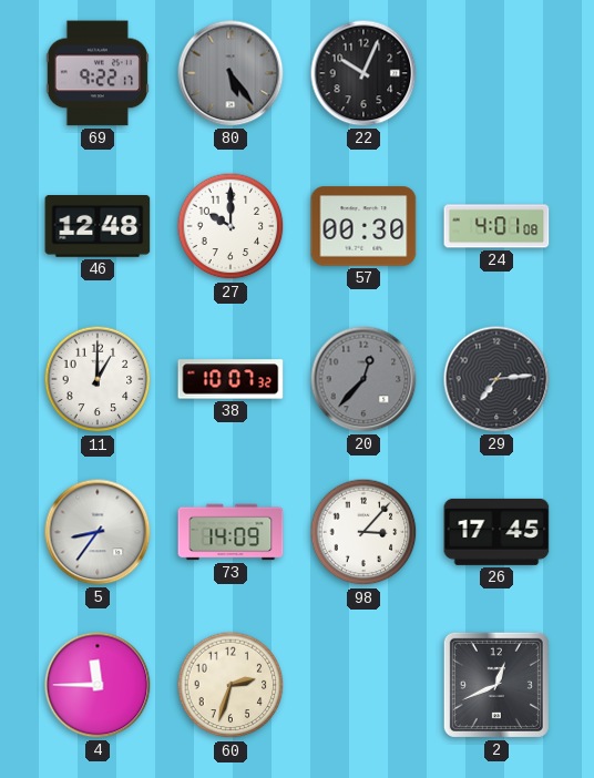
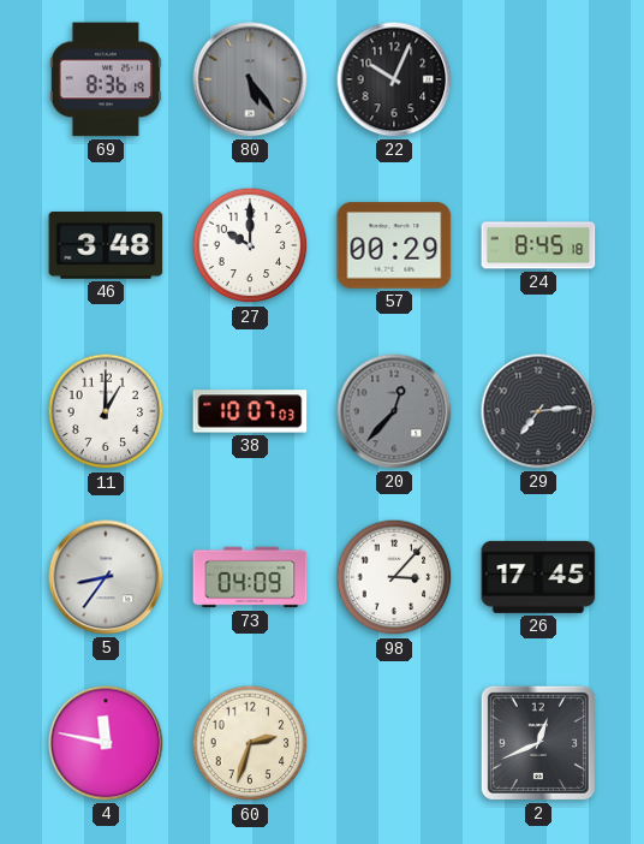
69: 9:22 -> 8:36
46: 12:48 -> 3:48
57: 00:30 -> 00:29
24: 4:01 -> 8:45
38: 10:07:32 -> 10:07:03
73: 14:09 -> 04:09
4: 11:45 -> 11:47
